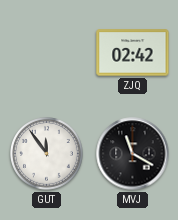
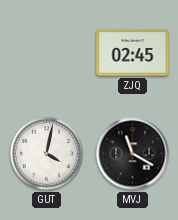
ZJQ: 02:42 -> 02:45
GUT: 11:54 -> 4:02
